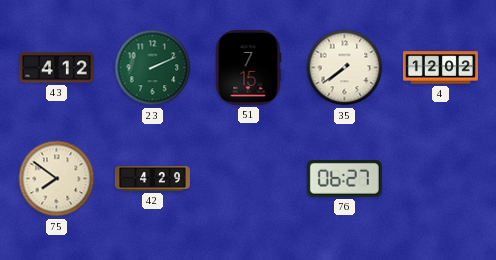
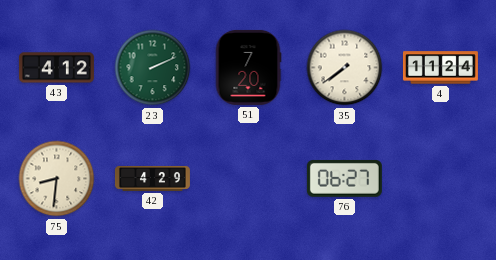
51: 7:15 -> 7:20
4: 12:02 -> 11:24
75: 7:51 -> 8:31
